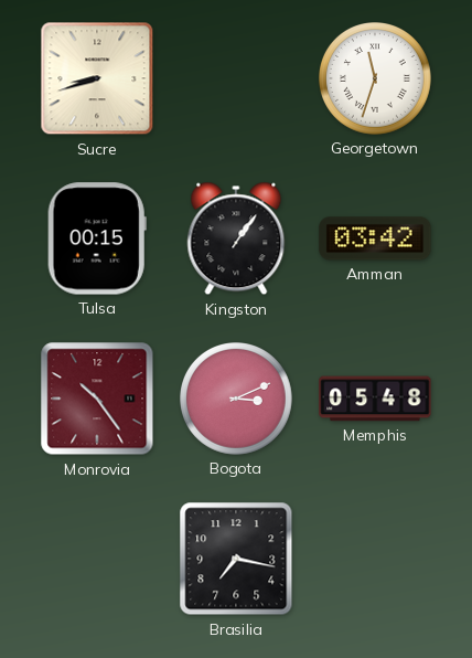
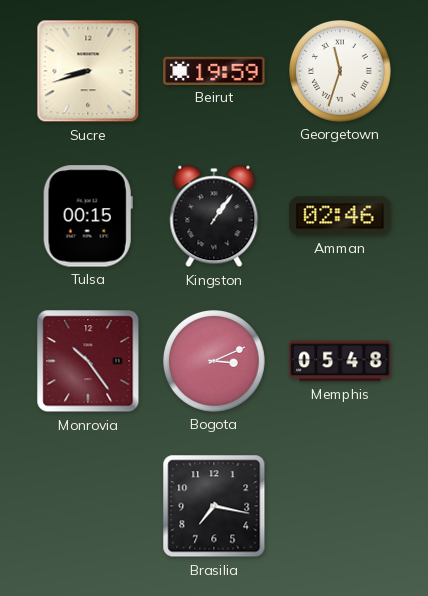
Beirut: none -> 19:59
Amman: 03:42 -> 02:46
